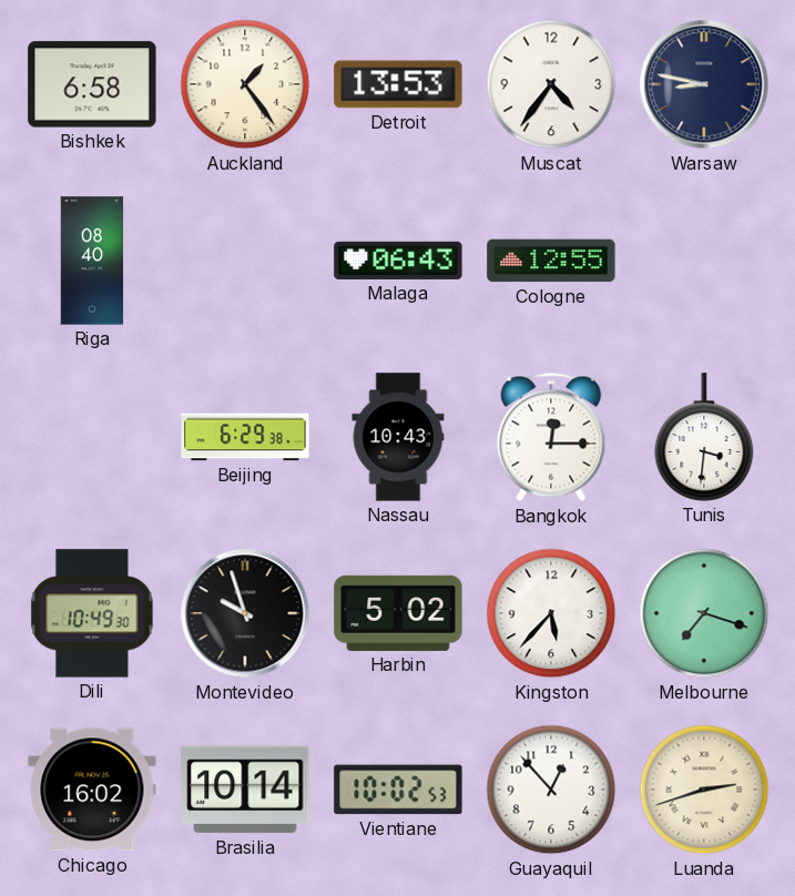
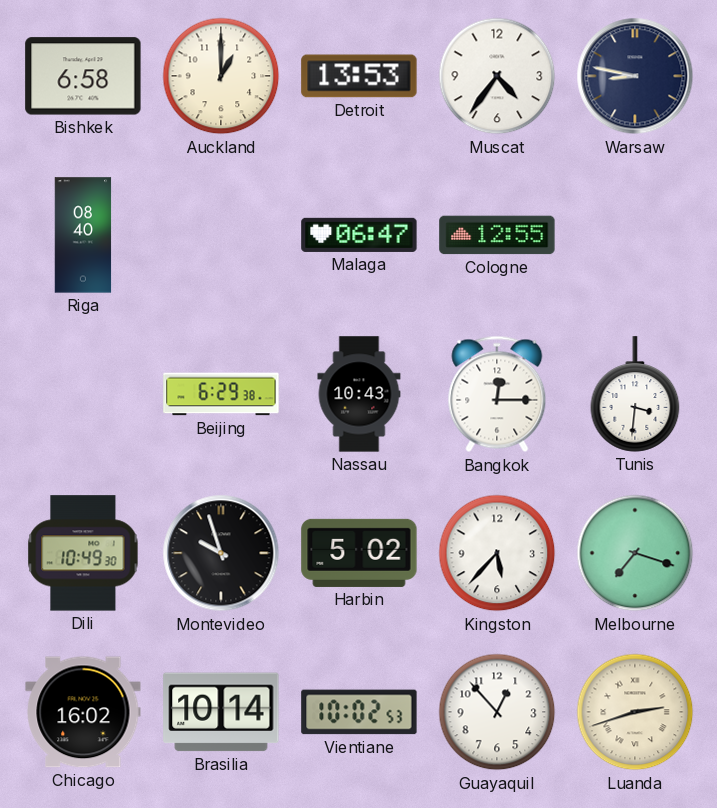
Auckland: 1:24 -> 1:00
Malaga: 06:43 -> 06:47
